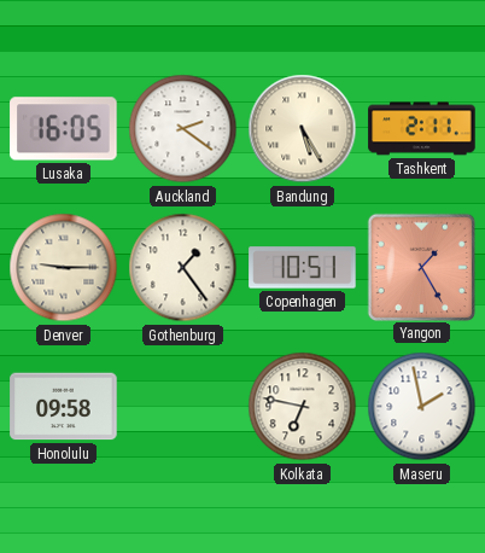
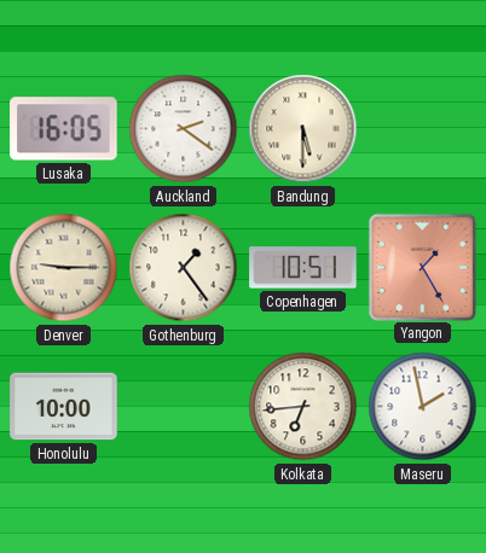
Bandung: 5:25 -> 5:30
Tashkent: 2:11 -> none
Honolulu: 09:58 -> 10:00
Kolkata: 6:47 -> 6:44
